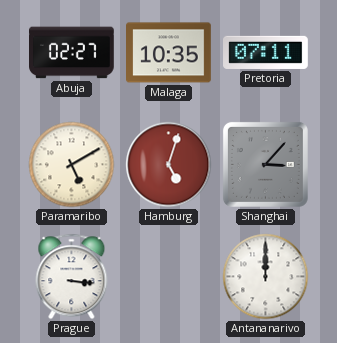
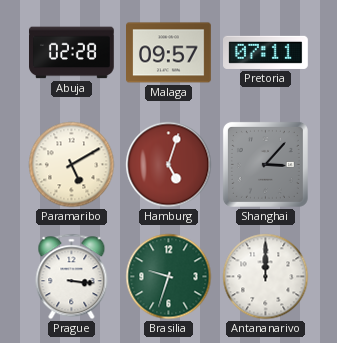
Abuja: 02:27 -> 02:28
Malaga: 10:35 -> 09:57
Brasilia: none -> 9:33
